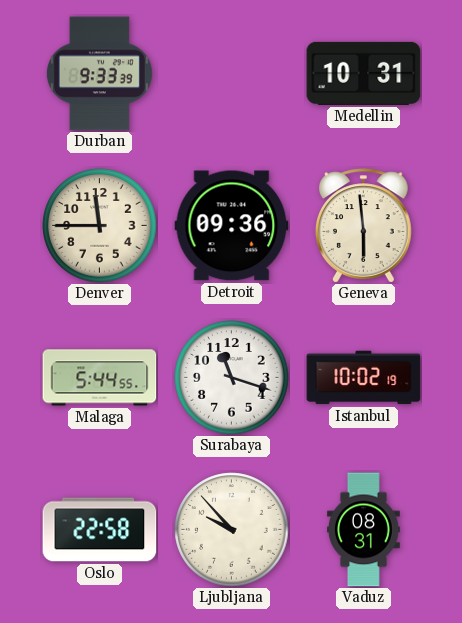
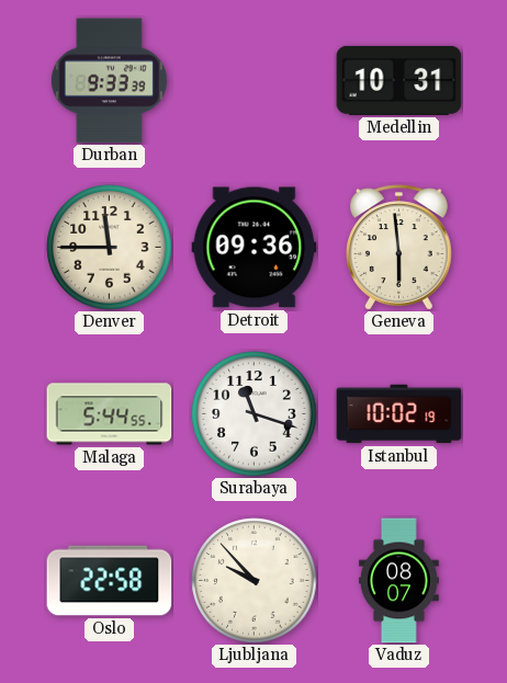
Vaduz: 08:31 -> 08:07
